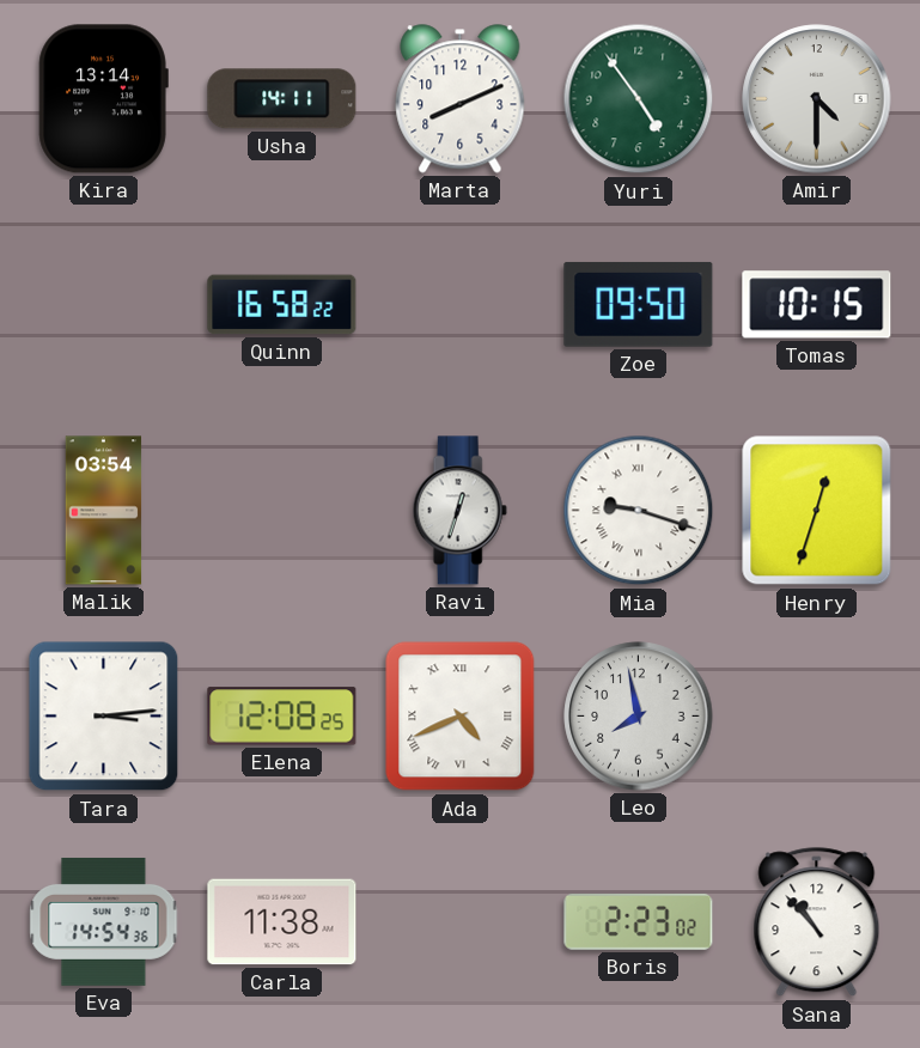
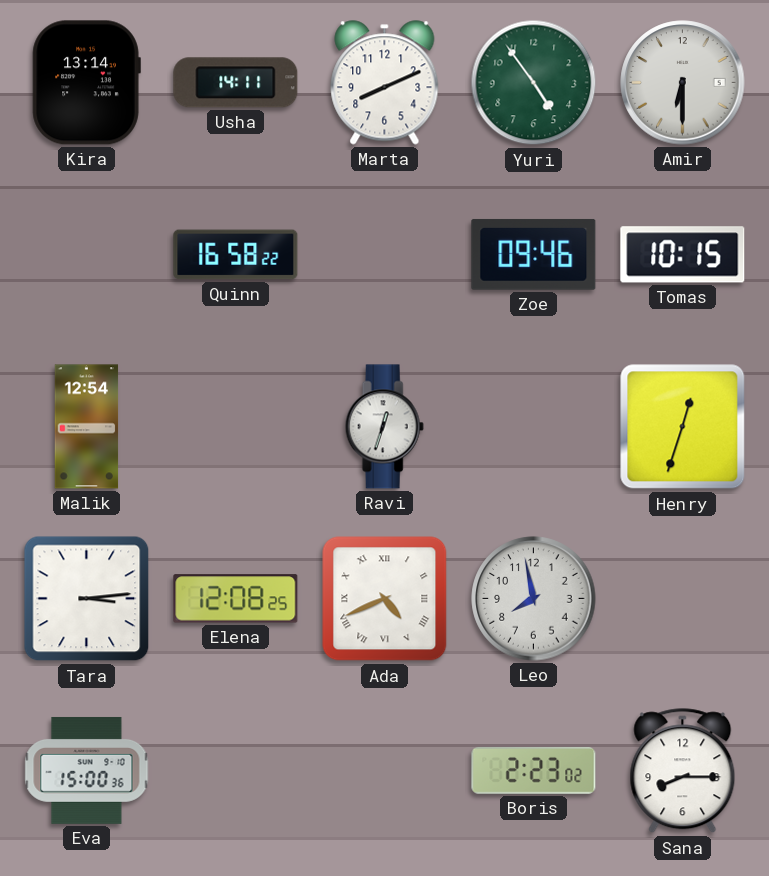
Amir: 4:30 -> 6:30
Zoe: 09:50 -> 09:46
Malik: 03:54 -> 12:54
Mia: 9:18 -> none
Eva: 14:54 -> 15:00
Carla: 11:38 -> none
Sana: 10:53 -> 8:15
